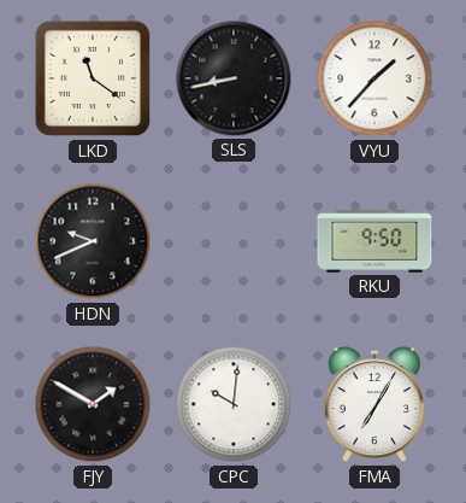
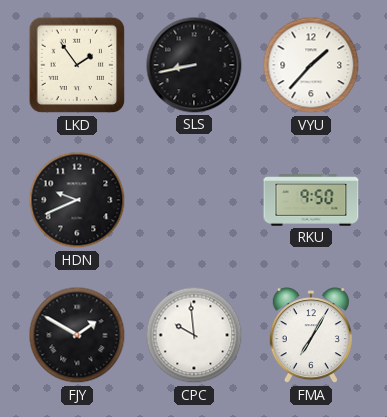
LKD: 11:21 -> 1:54
CPC: 10:01 -> 9:59
